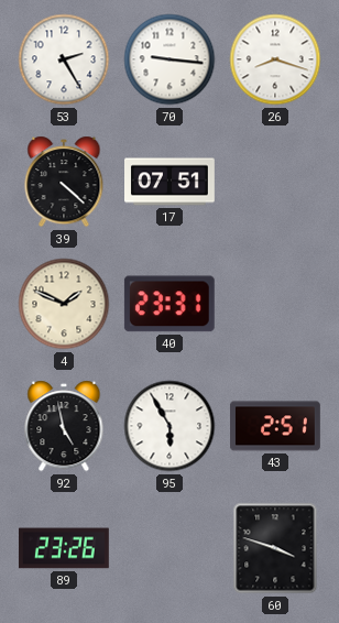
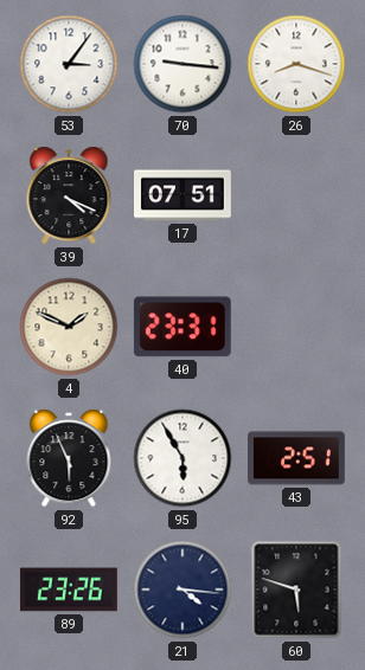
53: 2:25 -> 3:06
39: 4:22 -> 4:19
92: 4:58 -> 5:56
21: none -> 4:16
60: 3:48 -> 5:48
